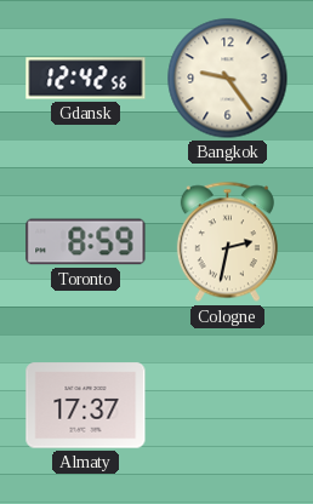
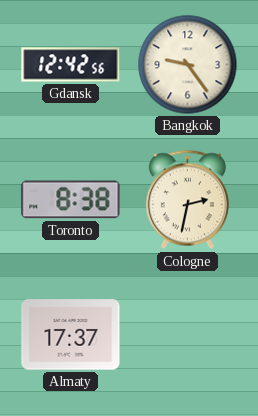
Toronto: 8:59 -> 8:38
